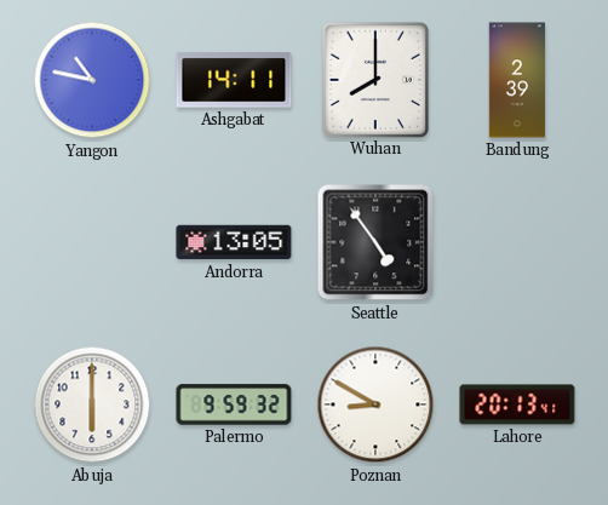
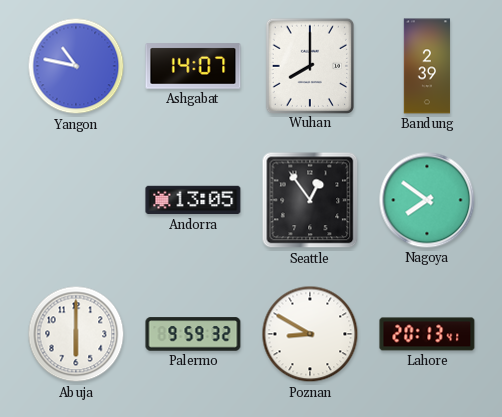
Ashgabat: 14:11 -> 14:07
Seattle: 4:54 -> 12:54
Nagoya: none -> 7:51
